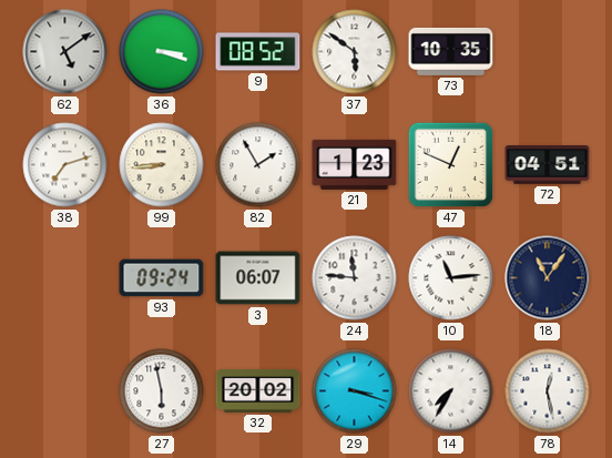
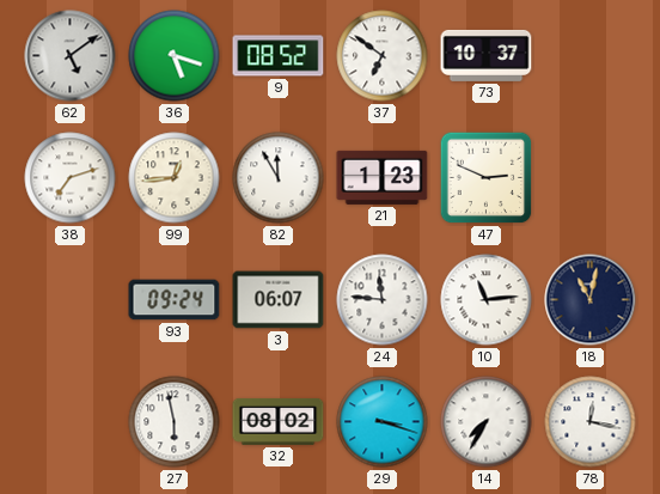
36: 3:18 -> 5:18
37: 5:51 -> 6:51
73: 10:35 -> 10:37
99: 8:44 -> 12:44
82: 1:55 -> 11:55
47: 12:49 -> 2:49
72: 04:51 -> none
18: 11:06 -> 11:02
32: 20:02 -> 08:02
78: 12:28 -> 12:17
